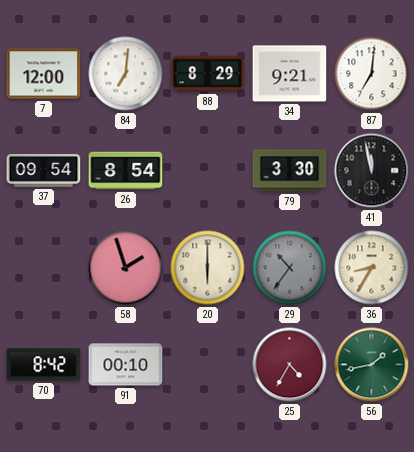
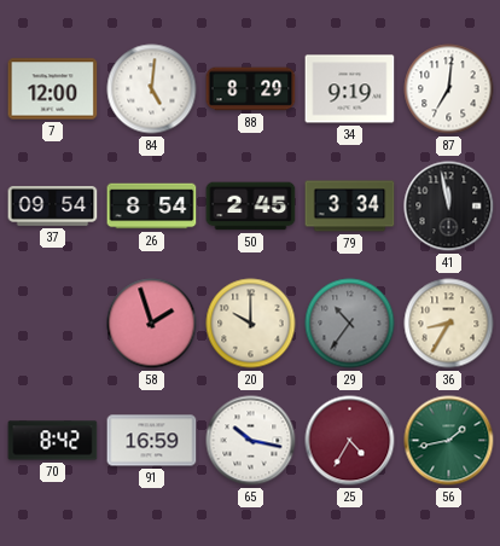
84: 7:01 -> 5:01
34: 9:21 -> 9:19
50: none -> 2:45
79: 3:30 -> 3:34
20: 6:00 -> 10:00
91: 00:10 -> 16:59
65: none -> 10:17
